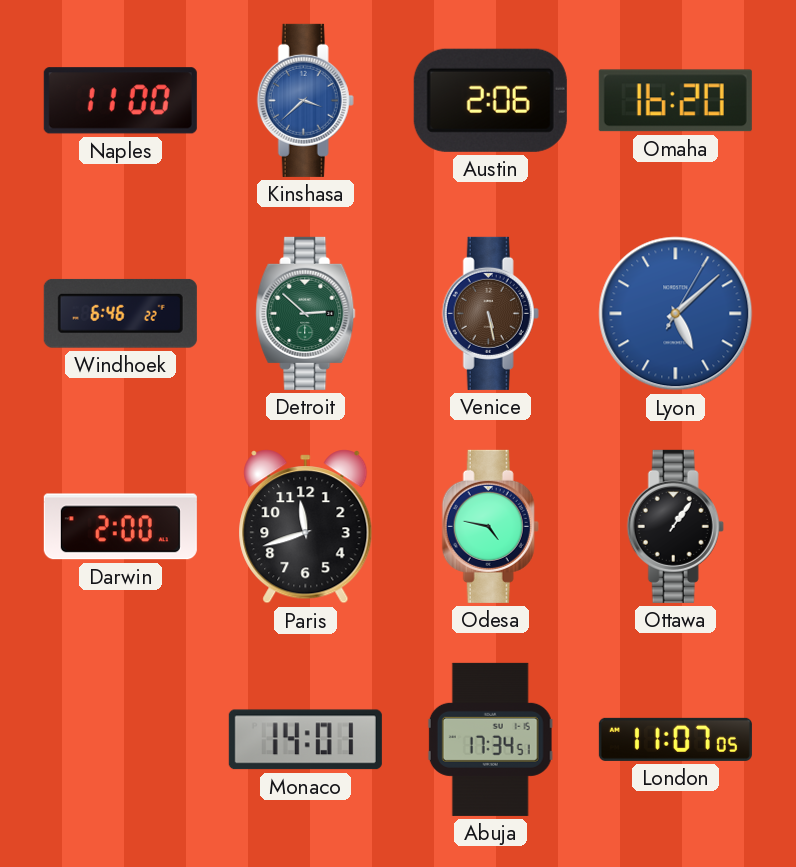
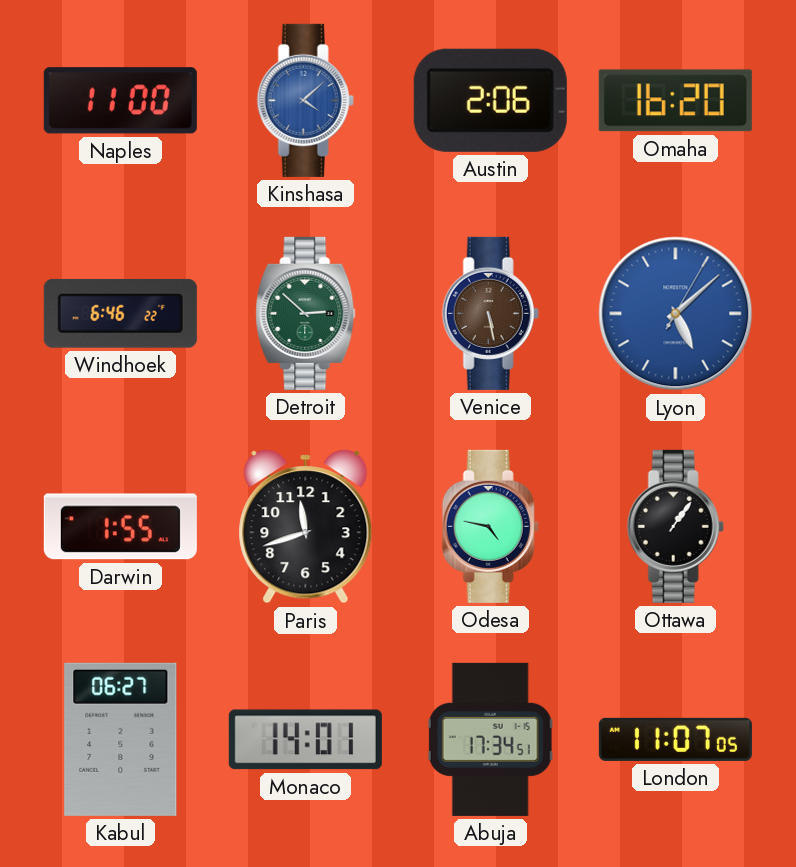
Kinshasa: 3:38 -> 4:08
Darwin: 2:00 -> 1:55
Kabul: none -> 06:27
